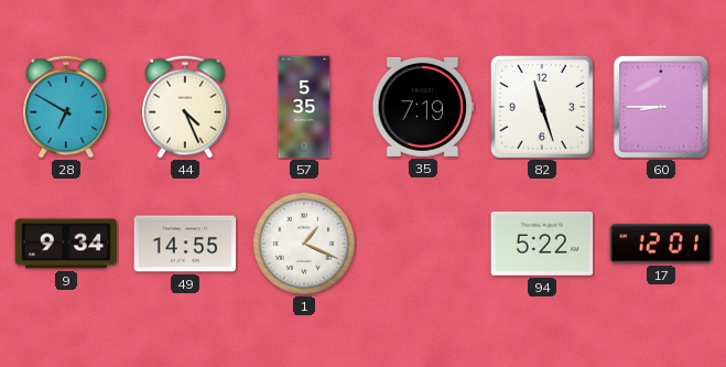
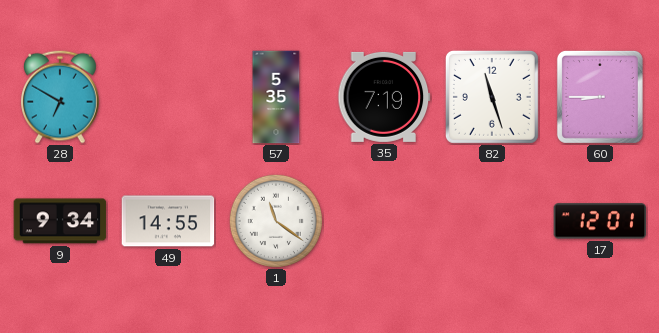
44: 4:26 -> none
1: 1:19 -> 11:21
94: 5:22 -> none
